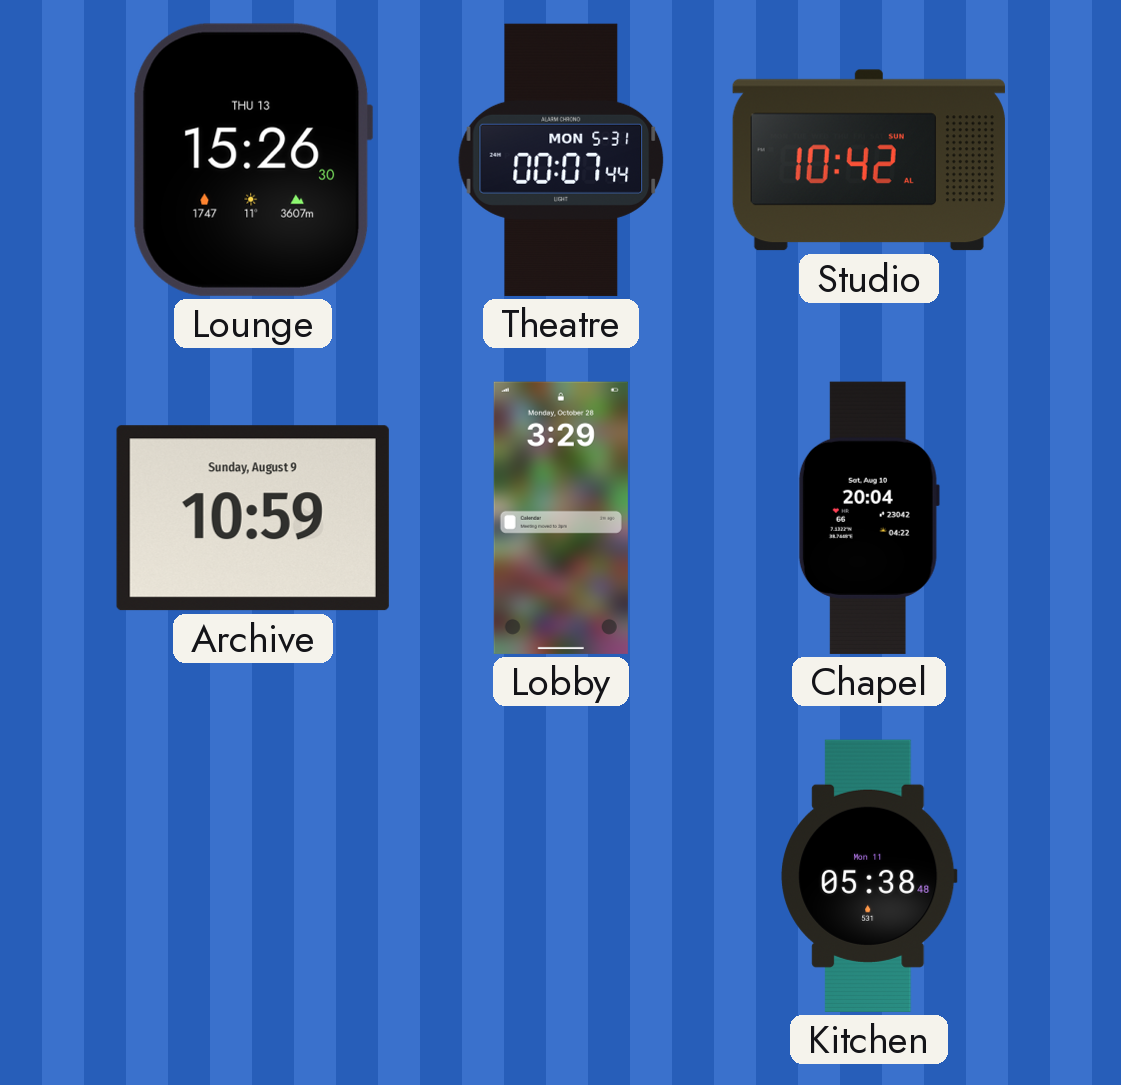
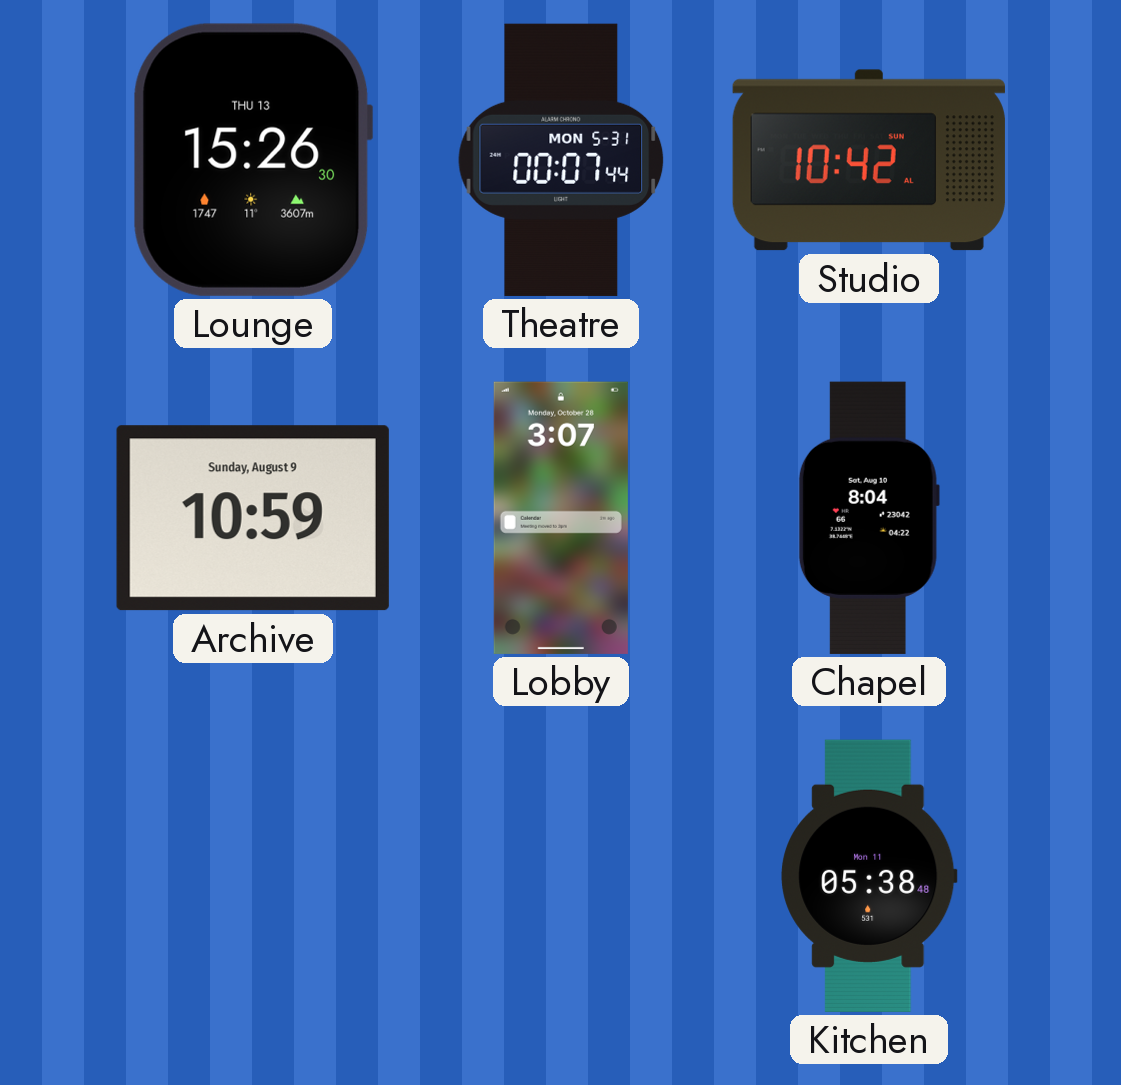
Lobby: 3:29 -> 3:07
Chapel: 20:04 -> 8:04
